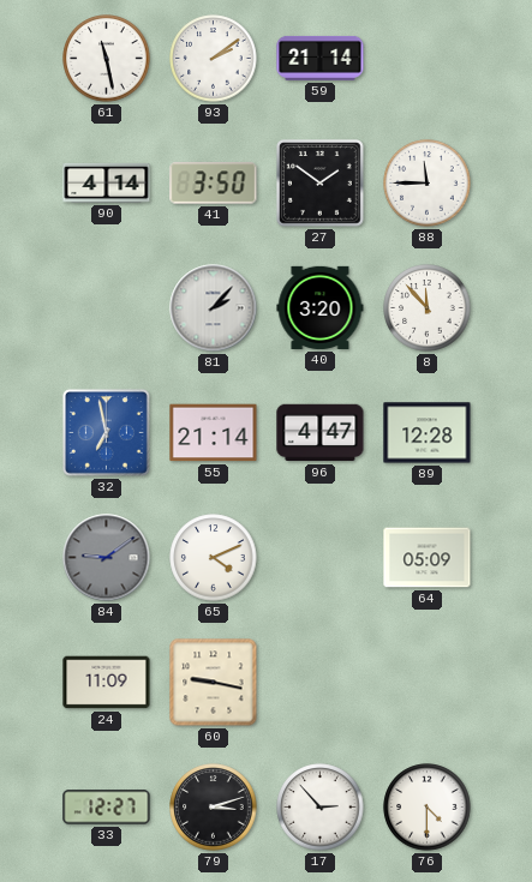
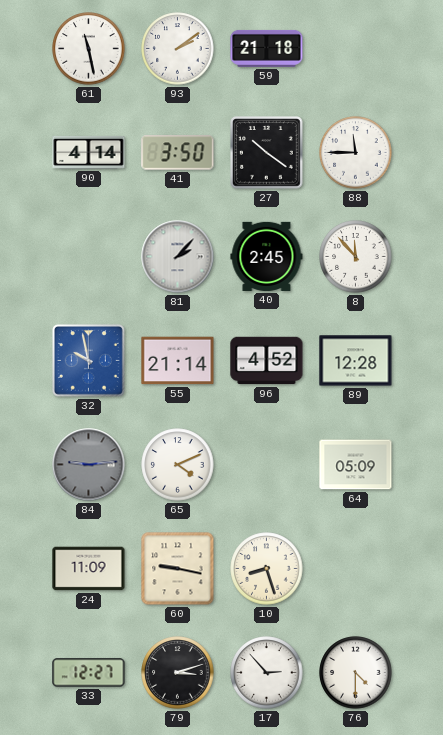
59: 21:14 -> 21:18
27: 1:51 -> 10:21
40: 3:20 -> 2:45
32: 6:58 -> 9:58
96: 4:47 -> 4:52
84: 9:09 -> 9:14
10: none -> 8:27
